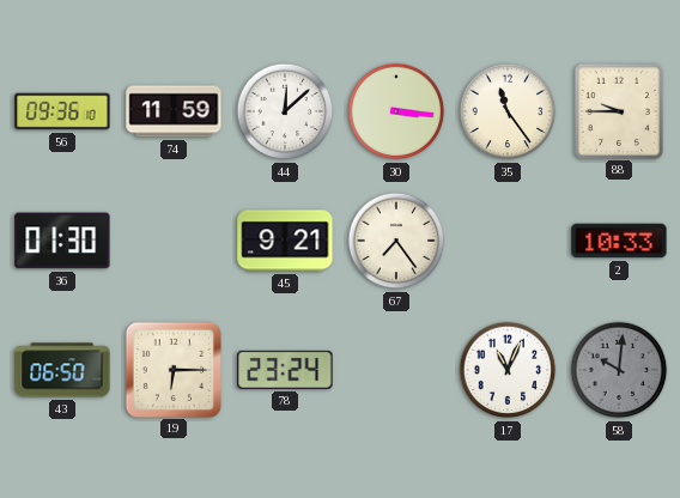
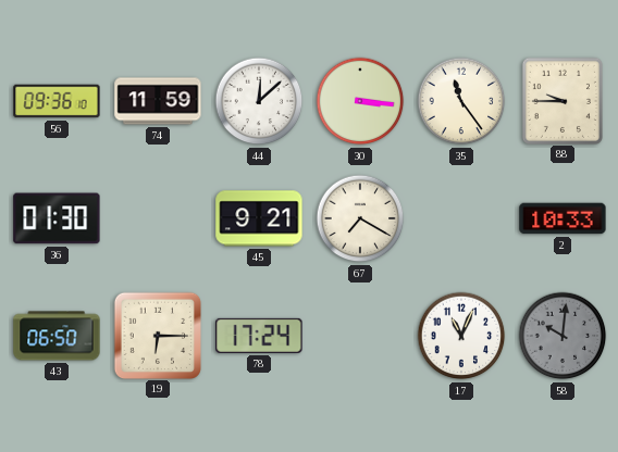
67: 7:24 -> 7:20
78: 23:24 -> 17:24
